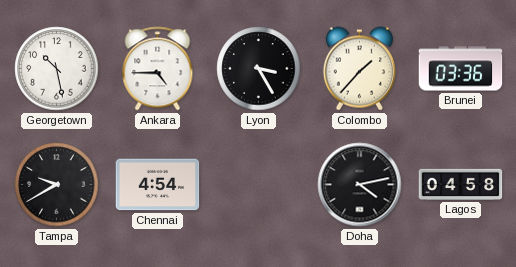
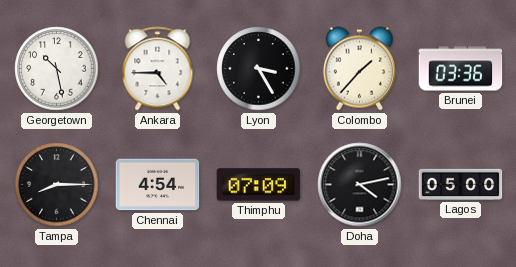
Tampa: 9:40 -> 8:15
Thimphu: none -> 07:09
Lagos: 04:58 -> 05:00
